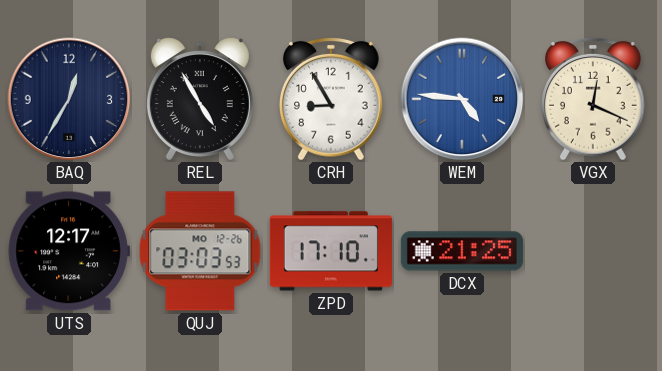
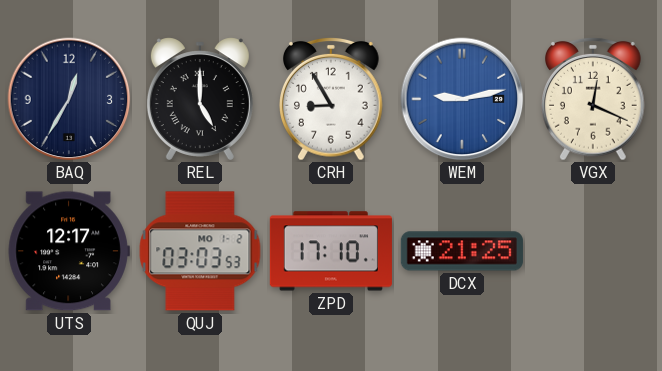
REL: 4:55 -> 5:00
WEM: 4:46 -> 9:13
QUJ date: MO 12-26 -> MO 1-2
